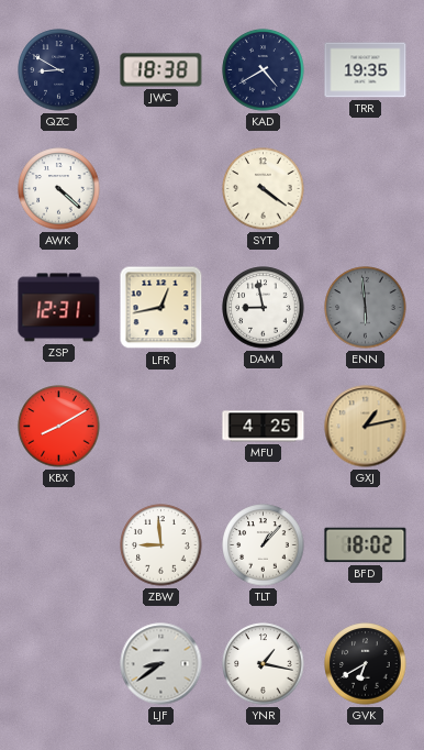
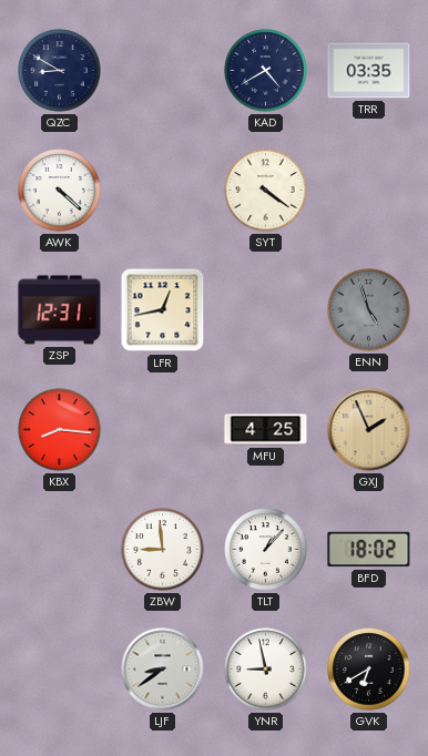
JWC: 18:38 -> none
TRR: 19:35 -> 03:35
DAM: 8:58 -> none
ENN: 5:59 -> 4:57
KBX: 8:10 -> 8:16
GXJ: 1:13 -> 1:56
YNR: 1:17 -> 8:58
